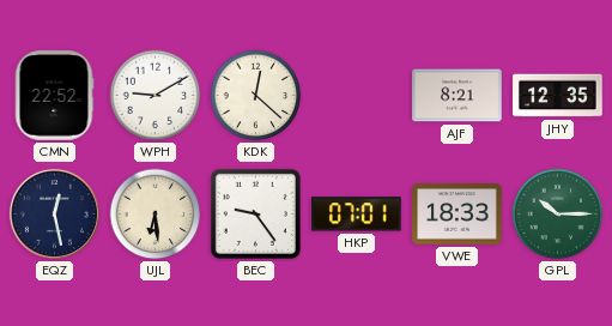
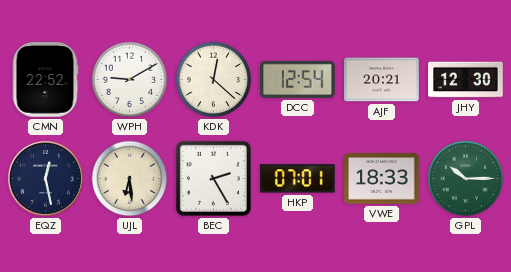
DCC: none -> 12:54
AJF: 8:21 -> 20:21
JHY: 12:35 -> 12:30
BEC: 9:24 -> 2:25
